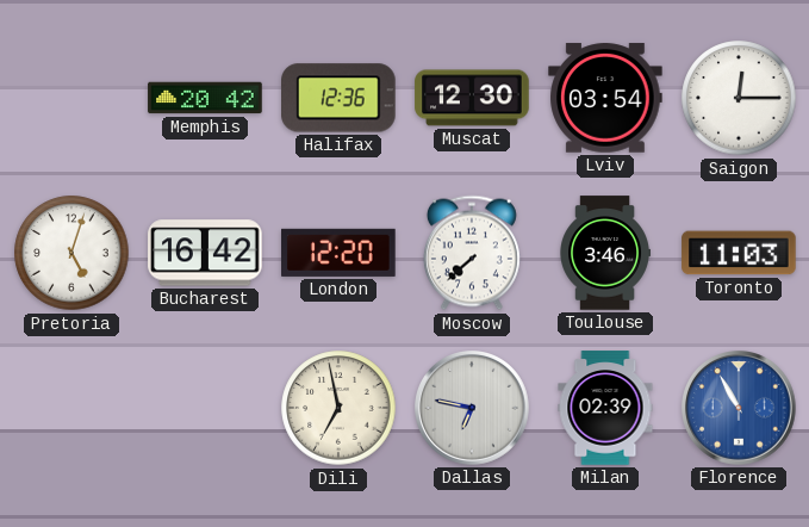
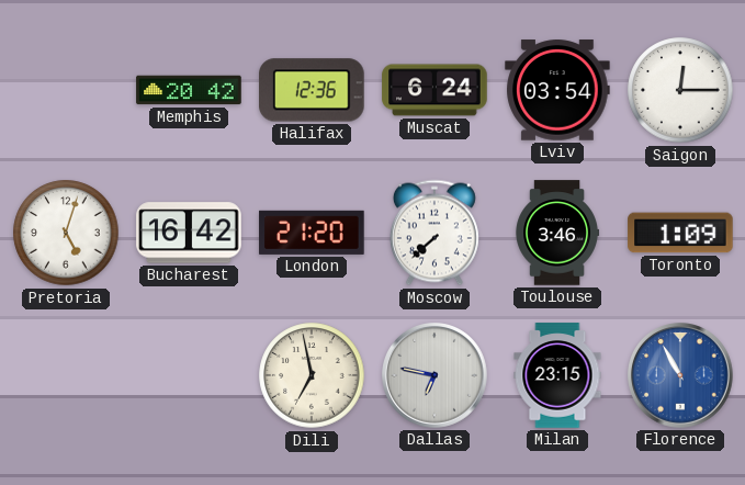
Muscat: 12:30 -> 6:24
London: 12:20 -> 21:20
Toronto: 11:03 -> 1:09
Milan: 02:39 -> 23:15
